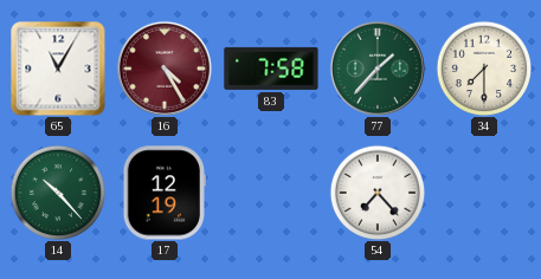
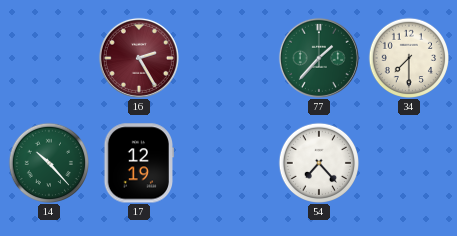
65: 11:05 -> none
16: 4:25 -> 2:25
83: 7:58 -> none
